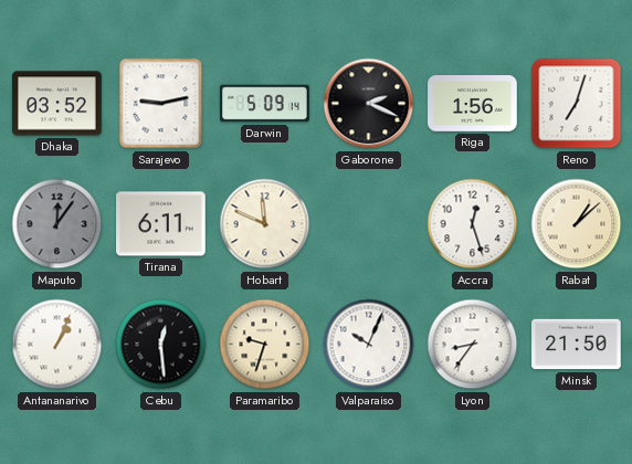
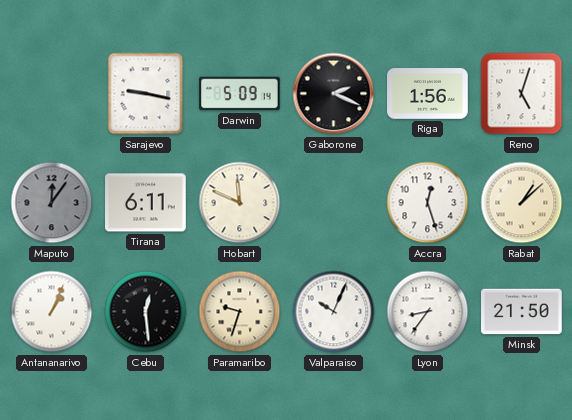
Dhaka: 03:52 -> none
Sarajevo: 9:13 -> 9:17
Reno: 7:03 -> 5:03
